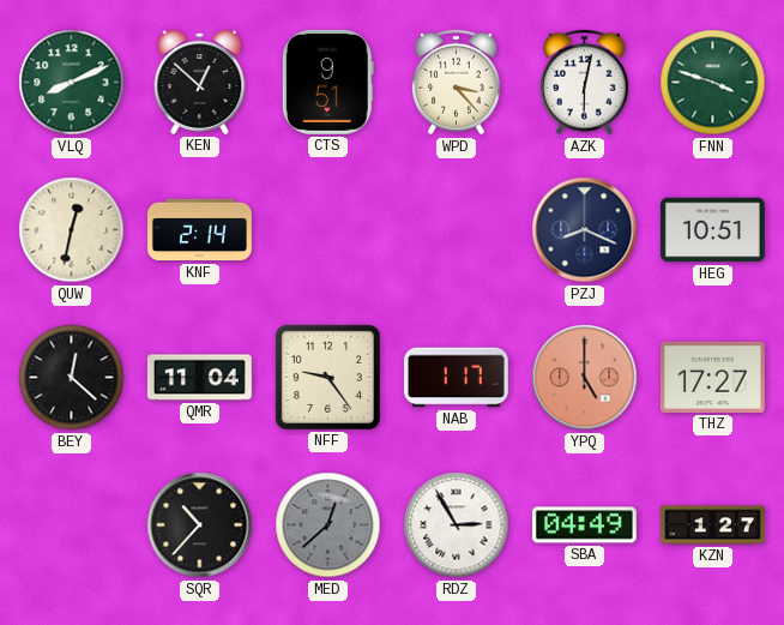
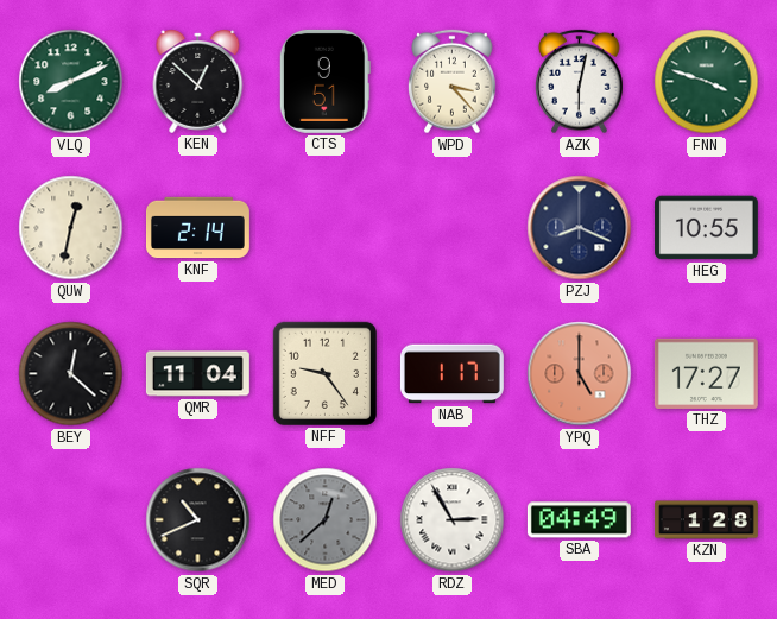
HEG: 10:51 -> 10:55
SQR: 10:37 -> 10:41
KZN: 1:27 -> 1:28
